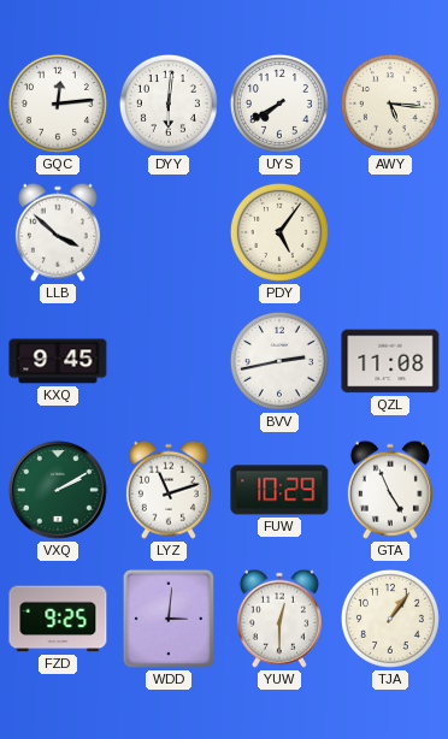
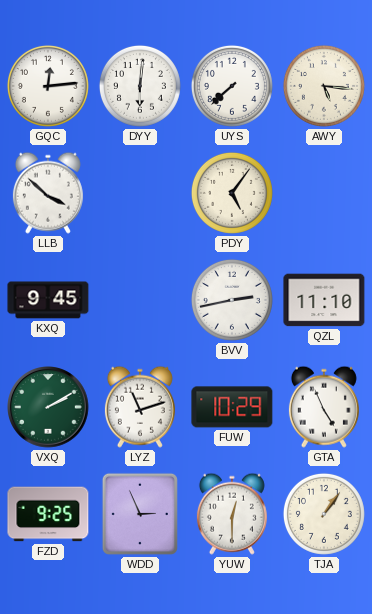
UYS: 7:40 -> 7:38
QZL: 11:08 -> 11:10
WDD: 3:01 -> 2:56
